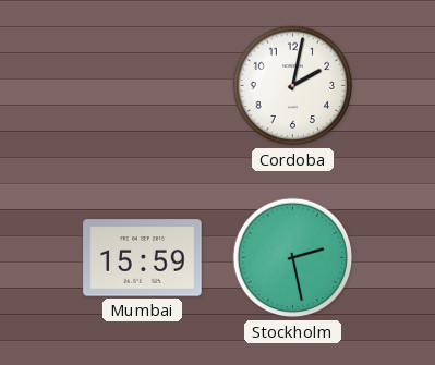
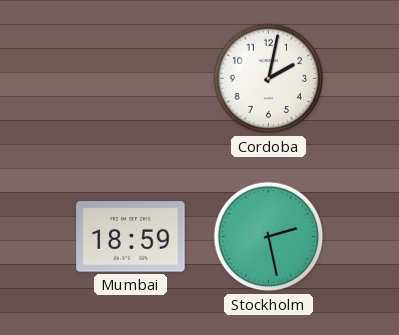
Mumbai: 15:59 -> 18:59
